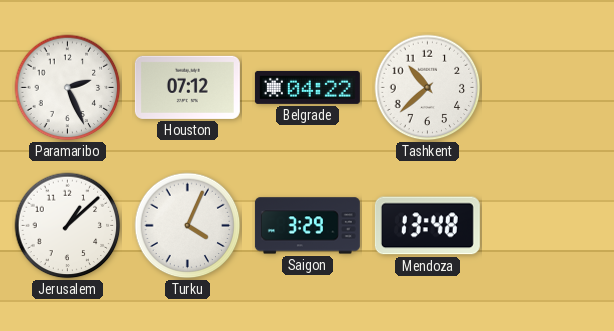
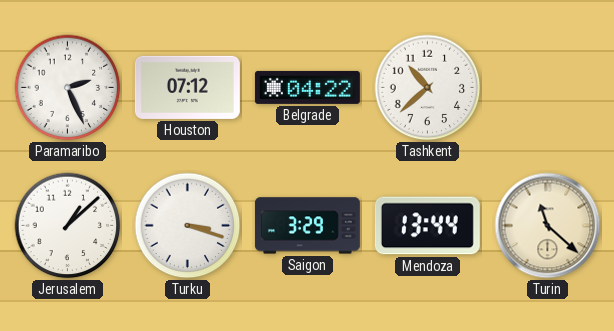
Turku: 4:04 -> 3:18
Mendoza: 13:48 -> 13:44
Turin: none -> 11:22
